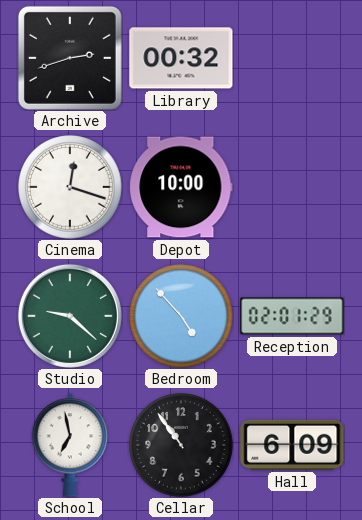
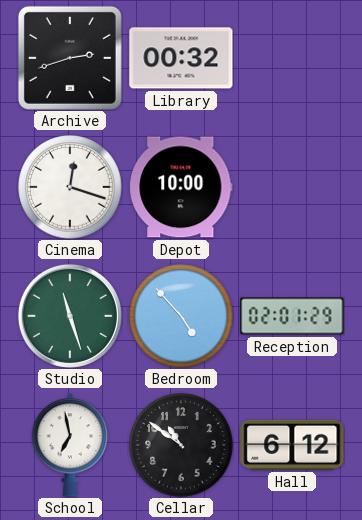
Studio: 9:22 -> 11:27
Cellar: 10:54 -> 10:51
Hall: 6:09 -> 6:12
